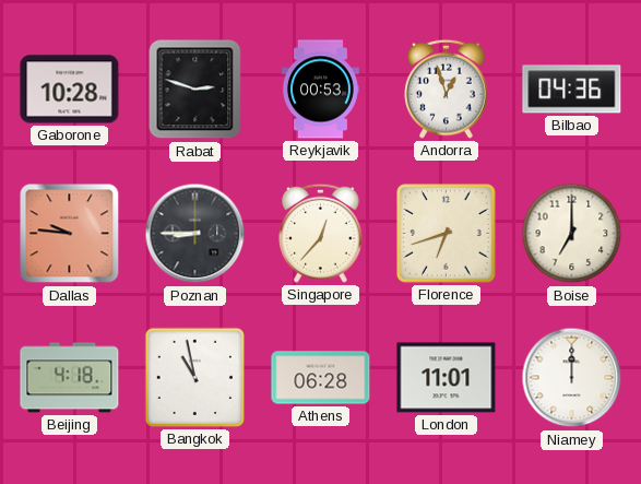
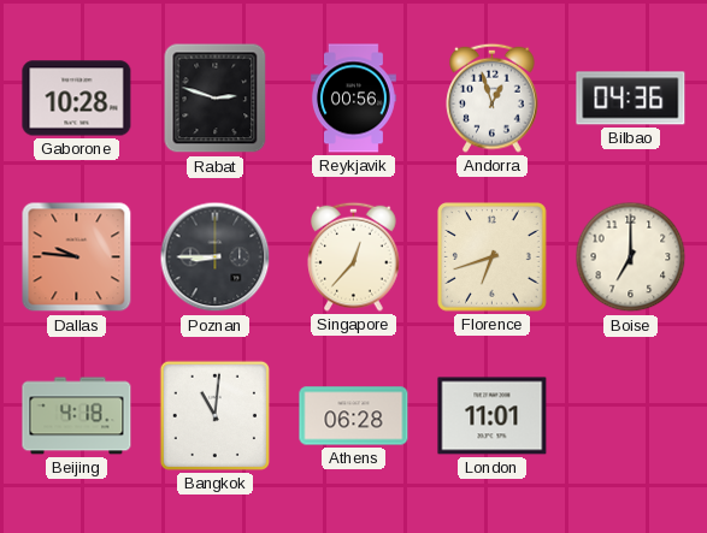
Reykjavik: 00:53 -> 00:56
Bangkok: 10:58 -> 11:01
Niamey: 12:00 -> none
